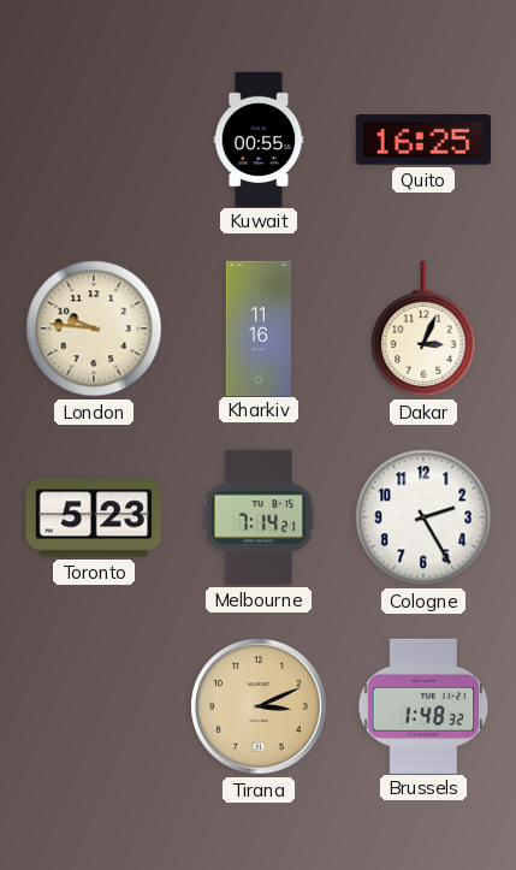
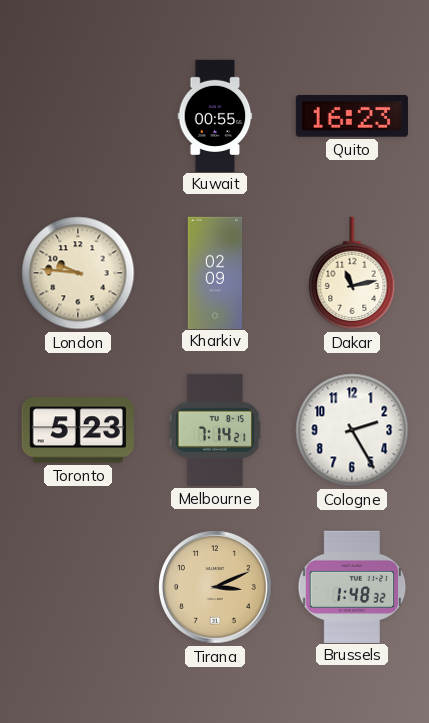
Quito: 16:25 -> 16:23
Kharkiv: 11:16 -> 02:09
Dakar: 3:04 -> 11:13
